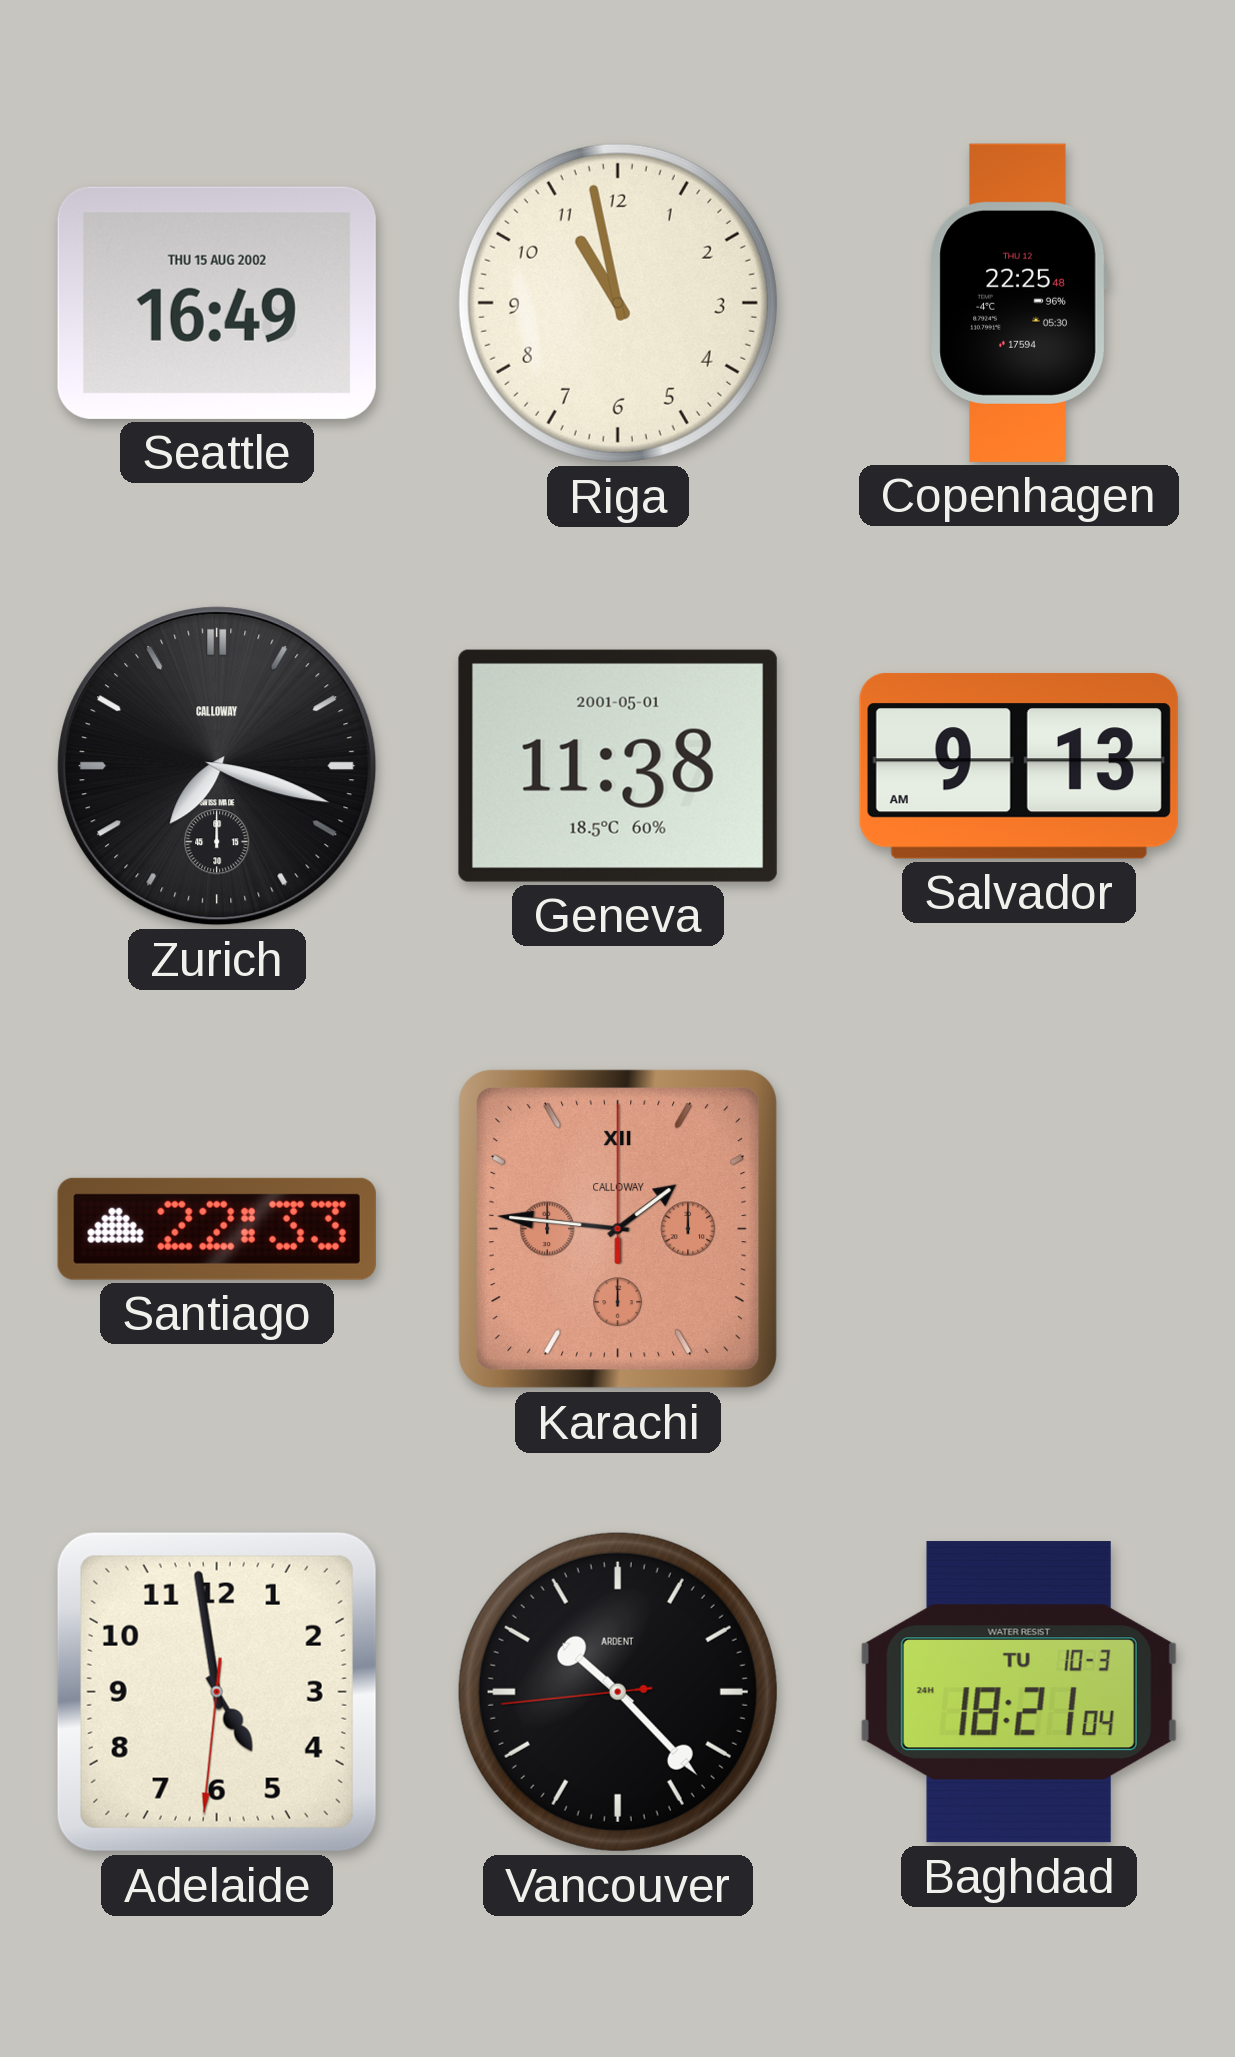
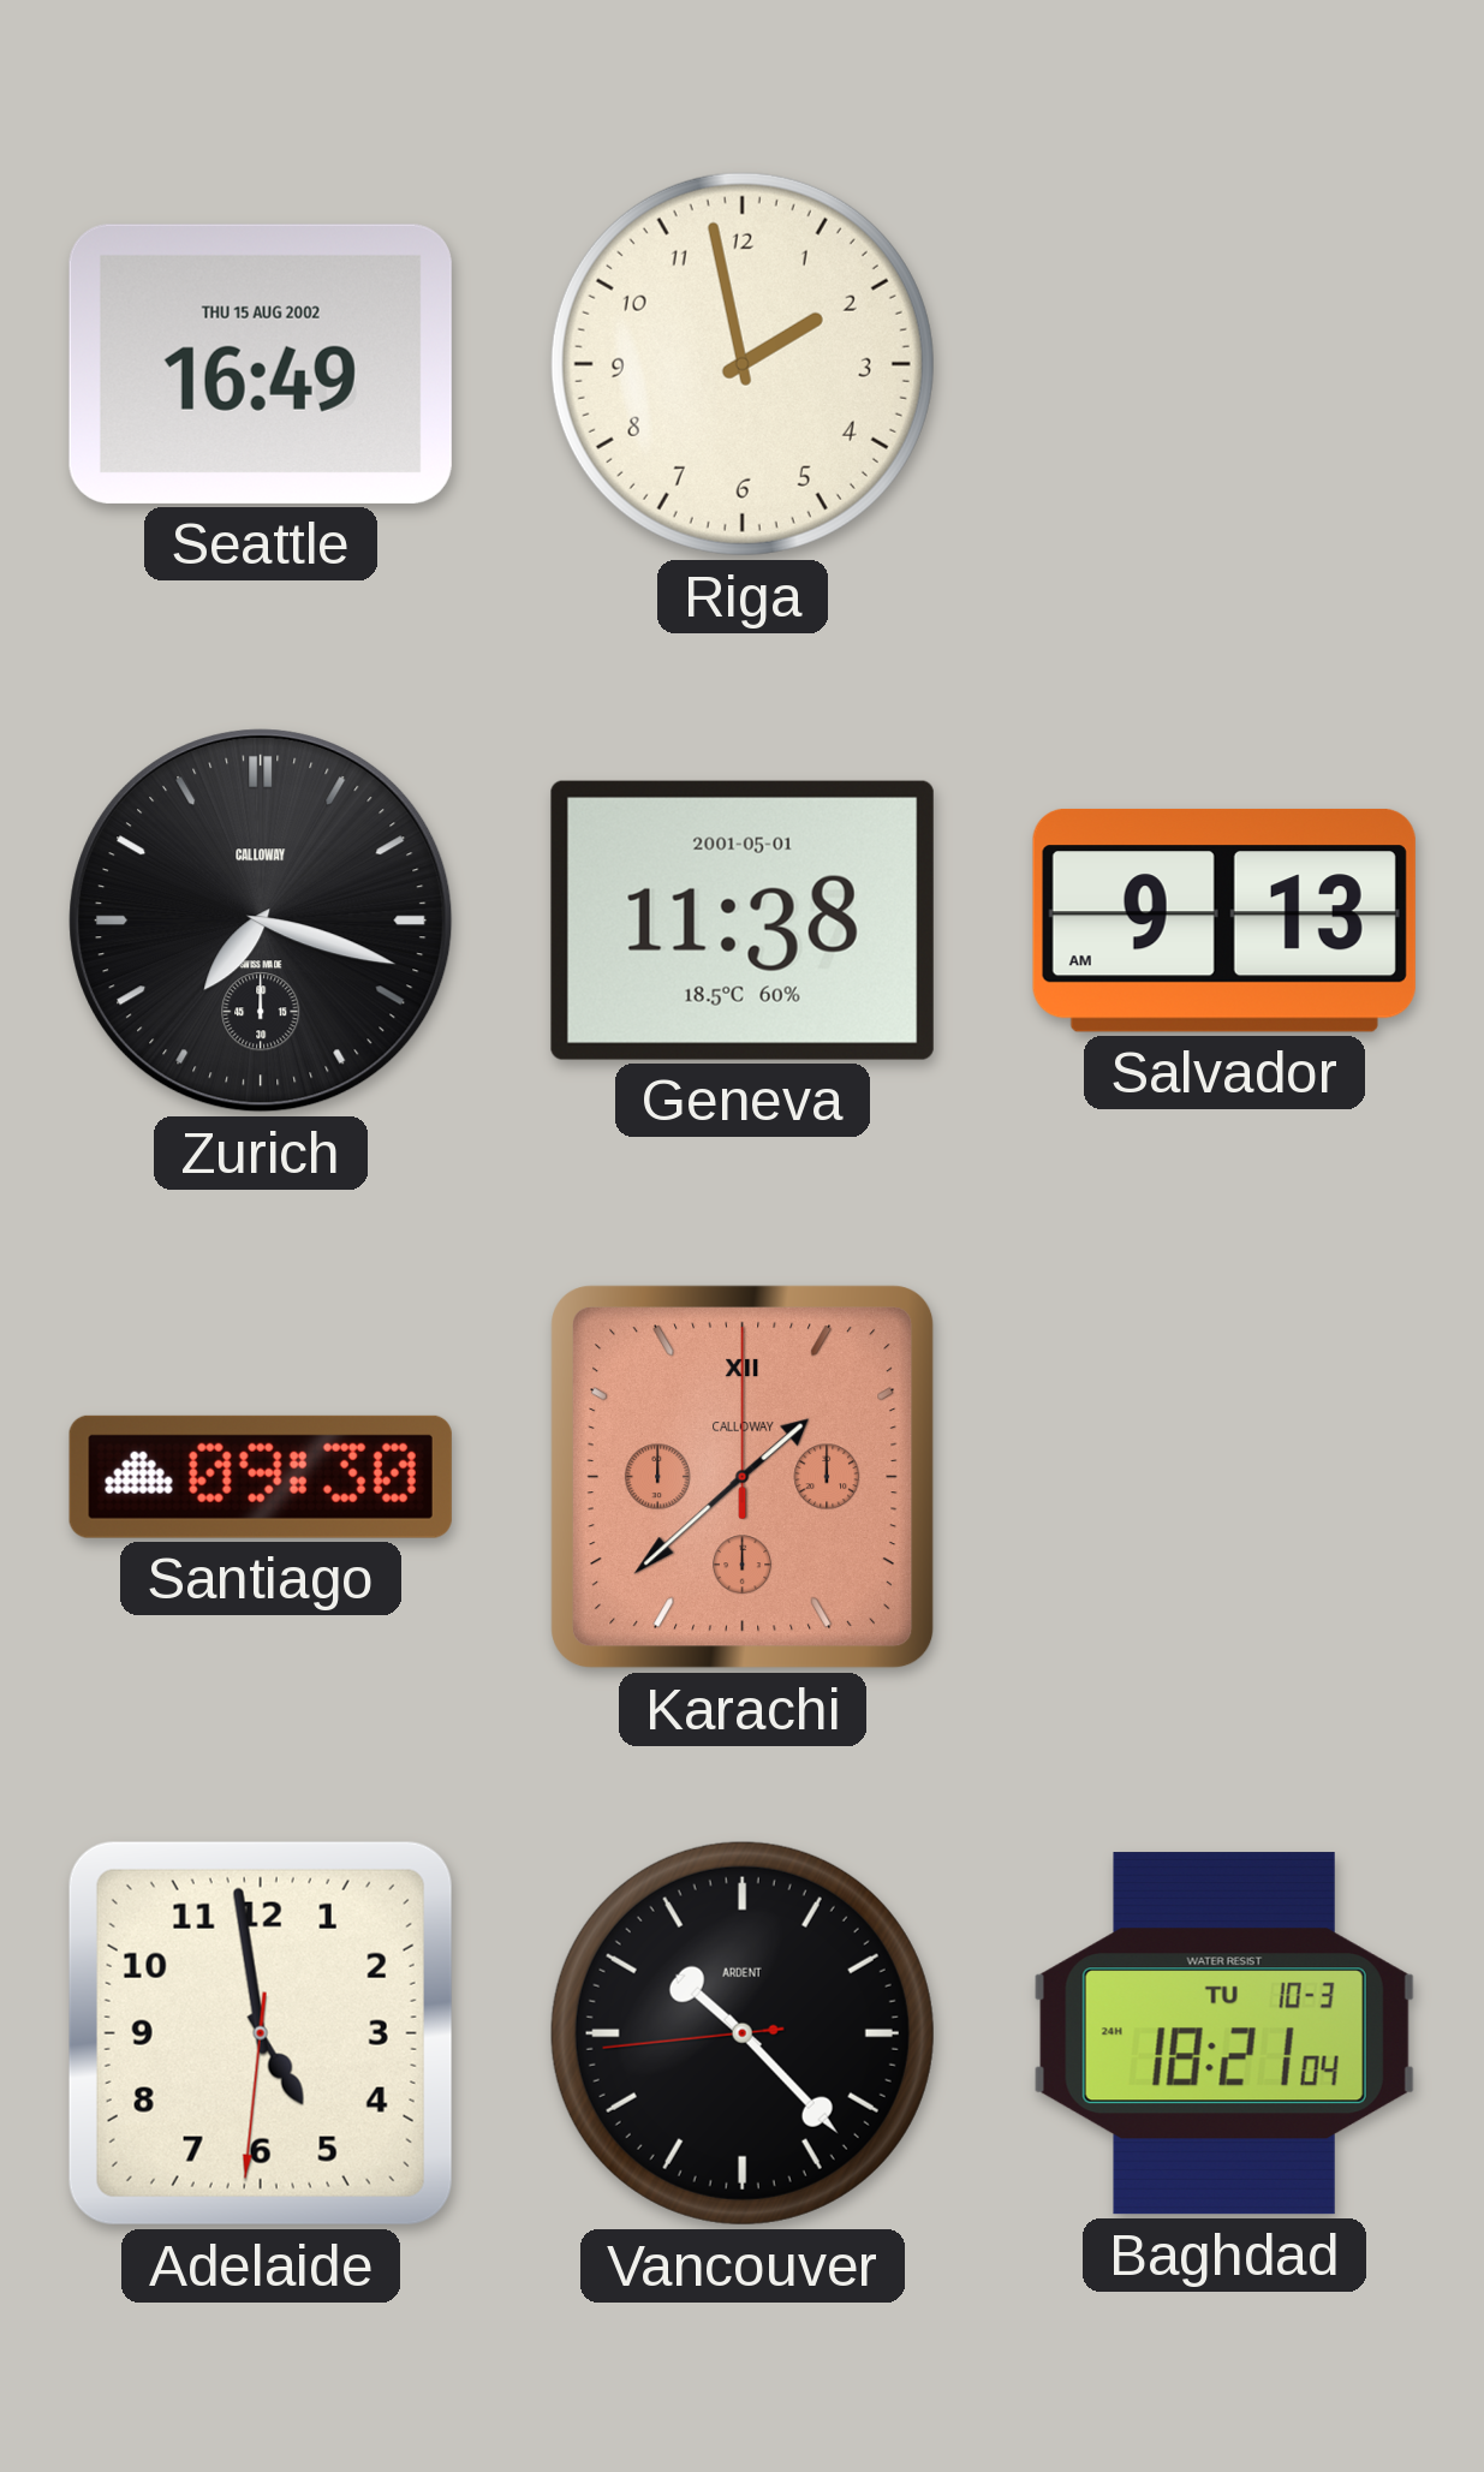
Riga: 10:58 -> 1:58
Copenhagen: 22:25 -> none
Santiago: 22:33 -> 09:30
Karachi: 1:46 -> 1:38
